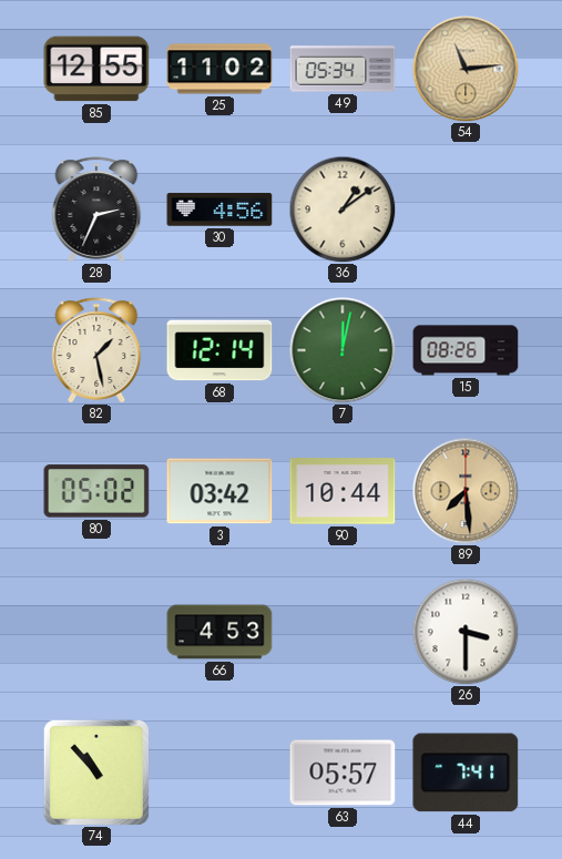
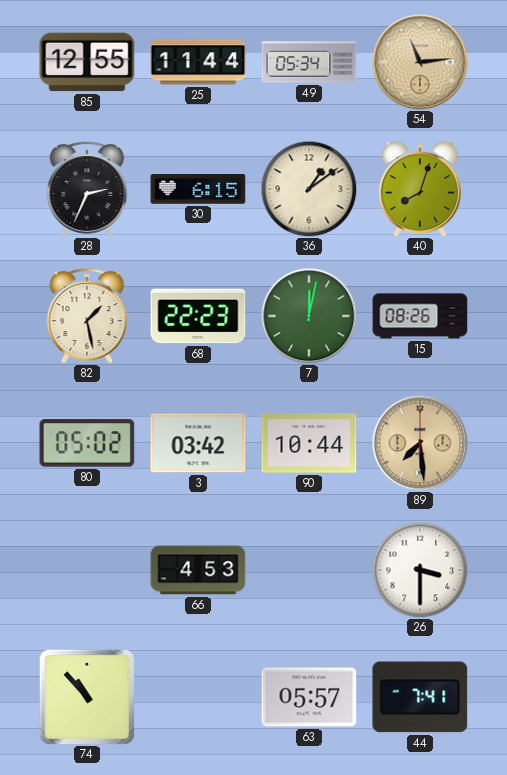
25: 11:02 -> 11:44
30: 4:56 -> 6:15
40: none -> 8:03
68: 12:14 -> 22:23
